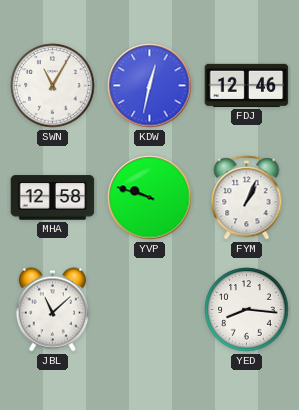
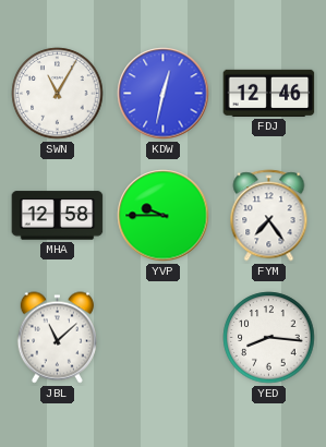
YVP: 9:48 -> 9:45
FYM: 1:04 -> 7:24
